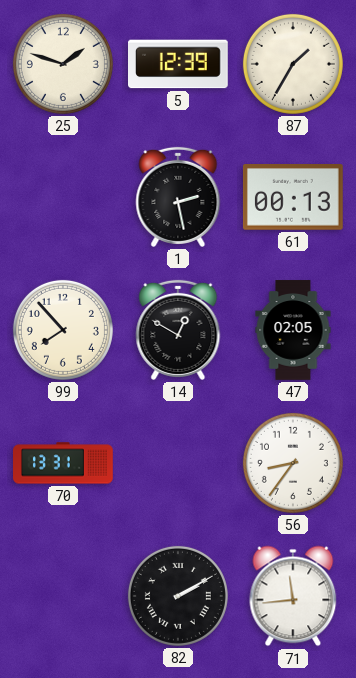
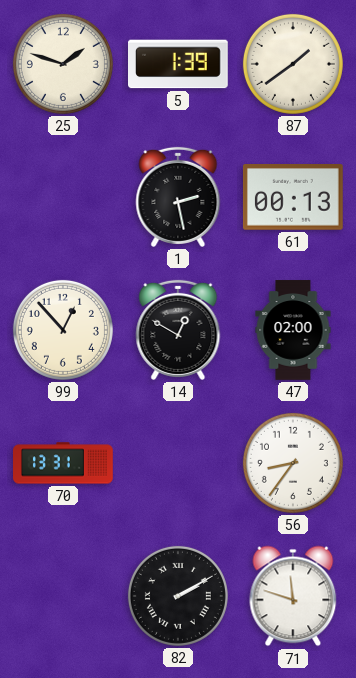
5: 12:39 -> 1:39
87: 1:35 -> 1:39
99: 7:53 -> 12:53
47: 02:05 -> 02:00
71: 11:44 -> 11:48
